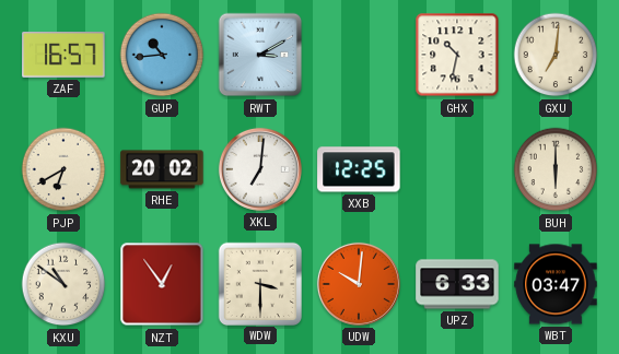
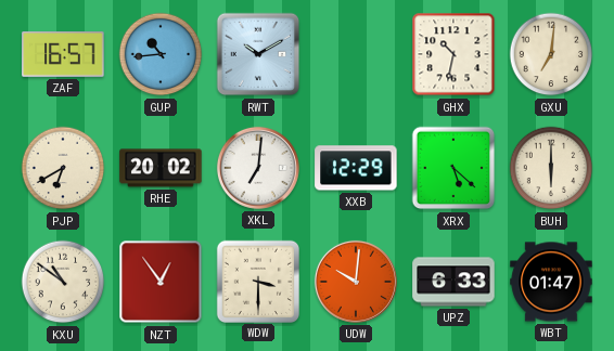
RWT: 3:10 -> 10:10
XXB: 12:25 -> 12:29
XRX: none -> 5:22
WBT: 03:47 -> 01:47
